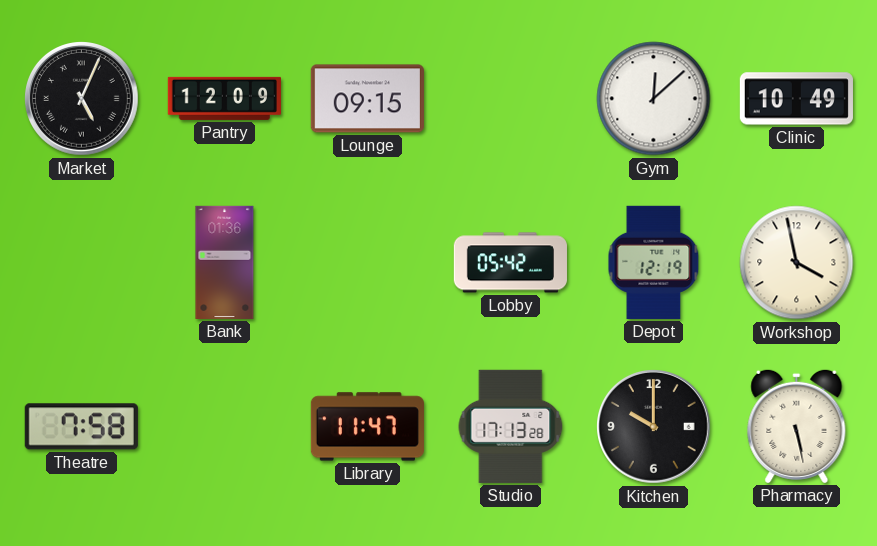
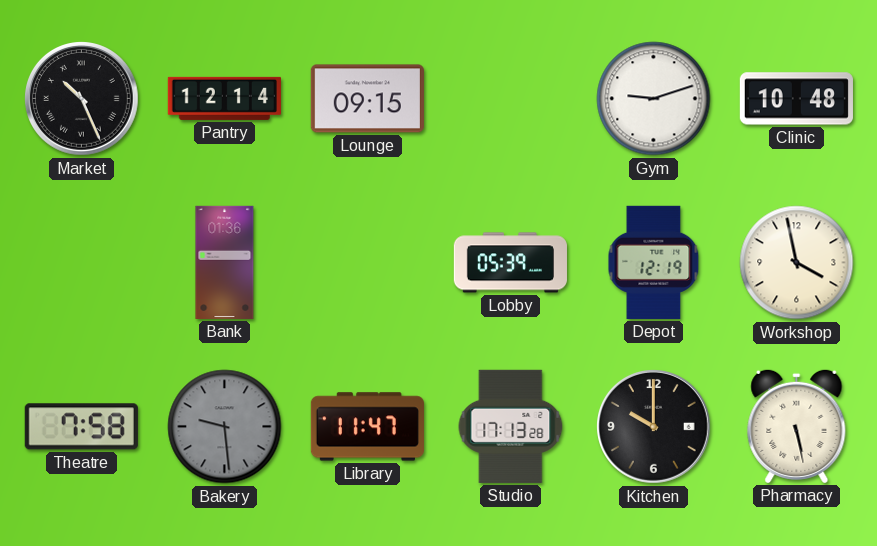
Market: 5:04 -> 10:26
Pantry: 12:09 -> 12:14
Gym: 12:08 -> 9:12
Clinic: 10:49 -> 10:48
Lobby: 05:42 -> 05:39
Bakery: none -> 9:29
